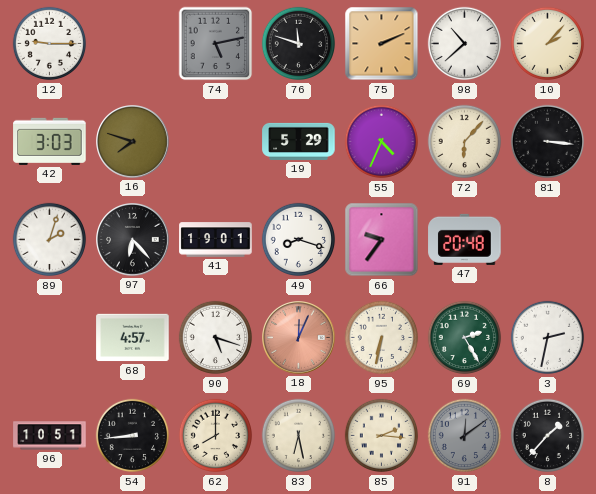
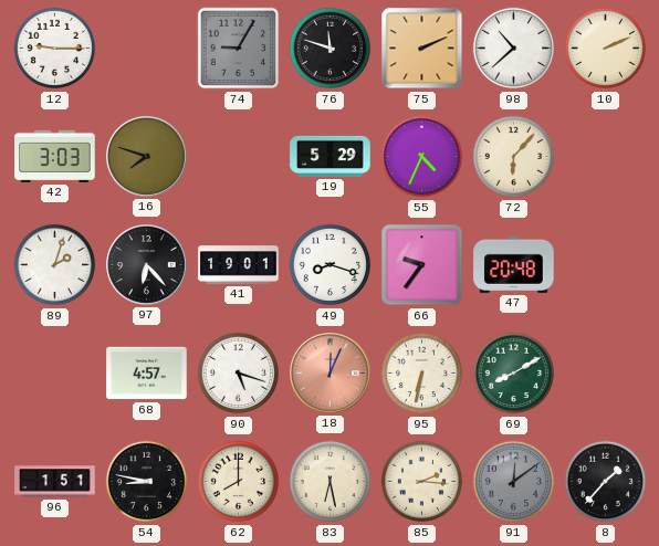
74: 5:13 -> 9:05
10: 2:07 -> 2:11
81: 3:16 -> none
69: 2:25 -> 8:10
3: 2:32 -> none
96: 10:51 -> 1:51
54: 8:44 -> 8:47
